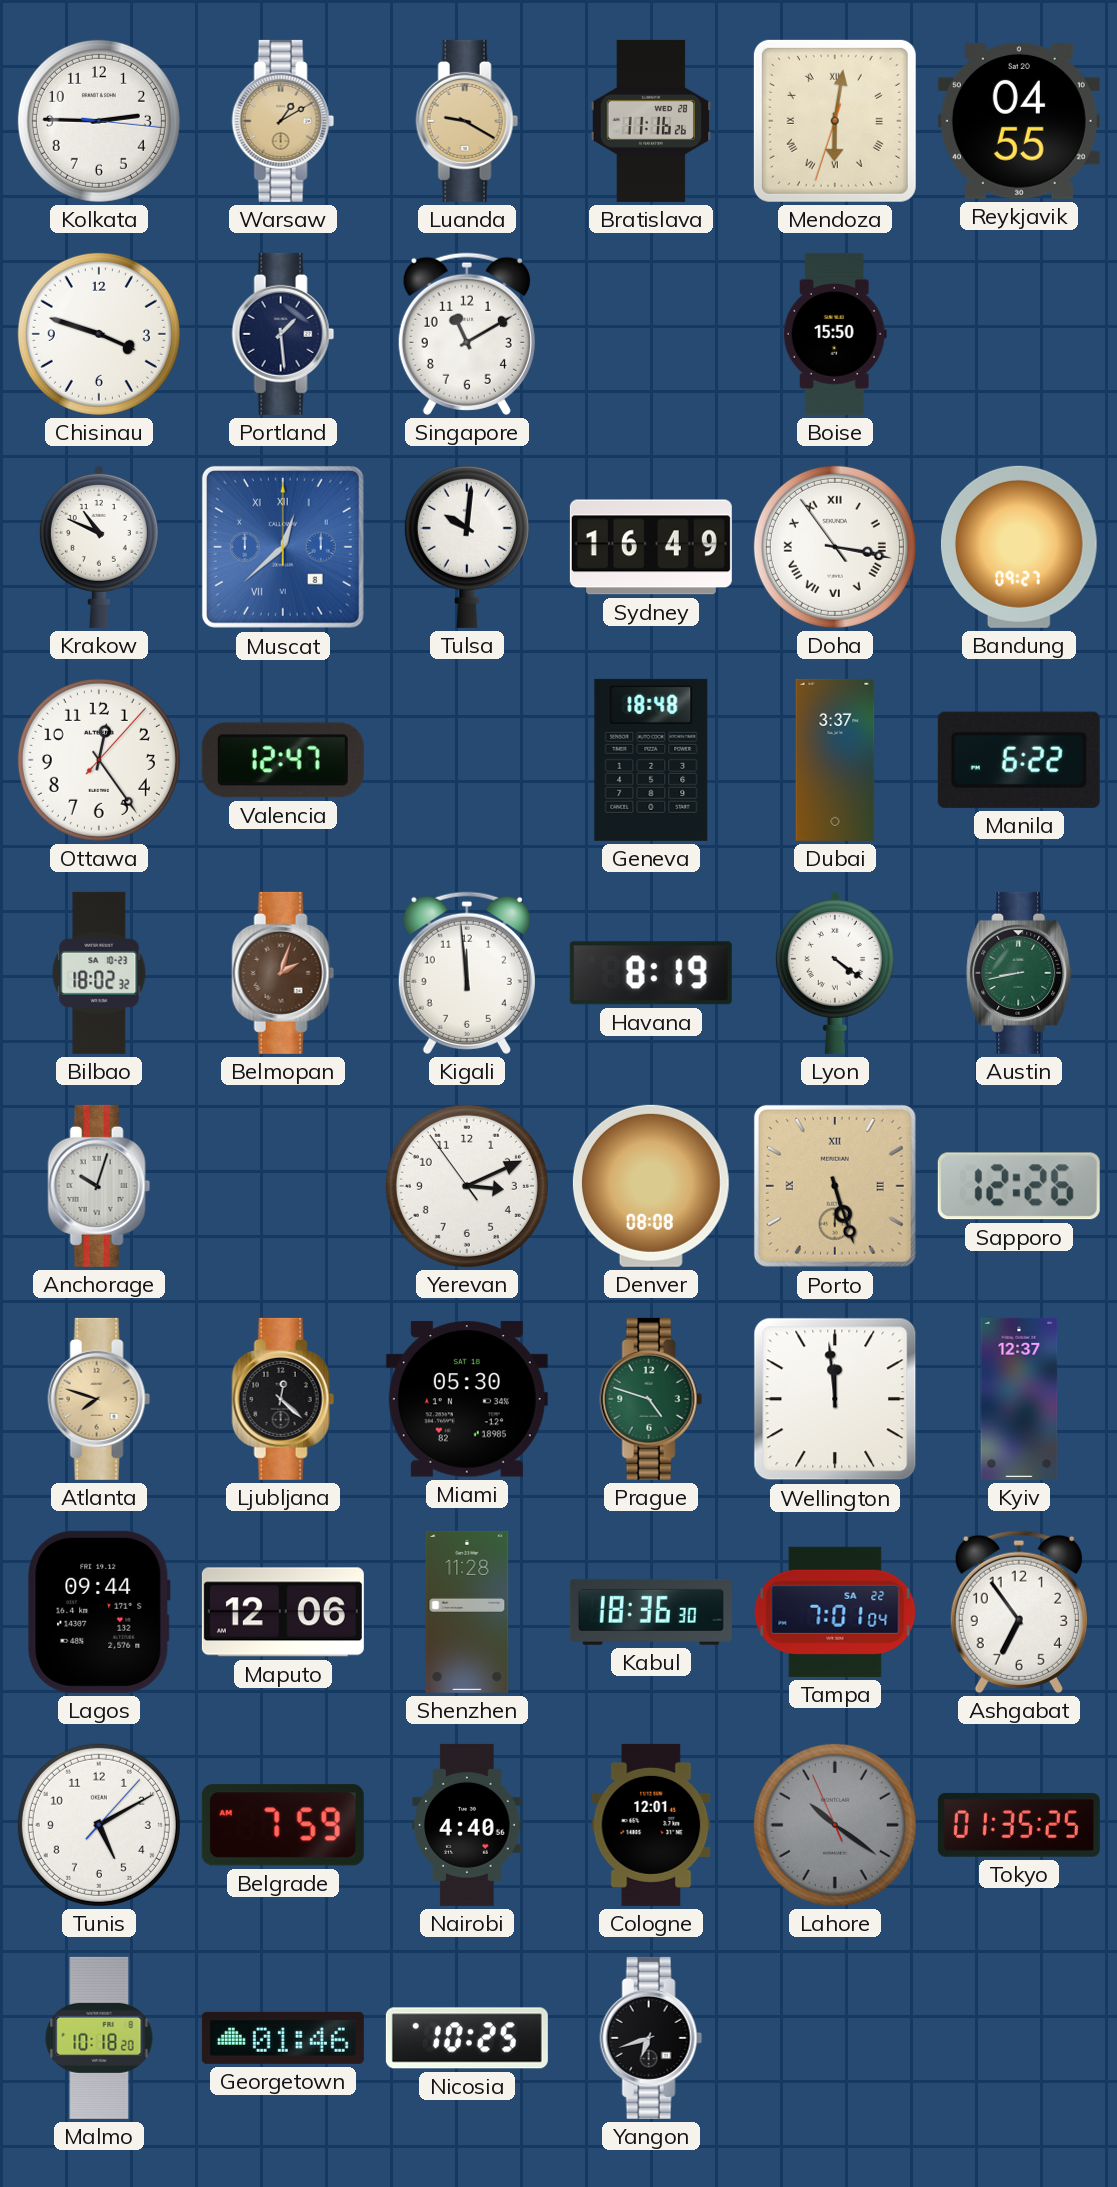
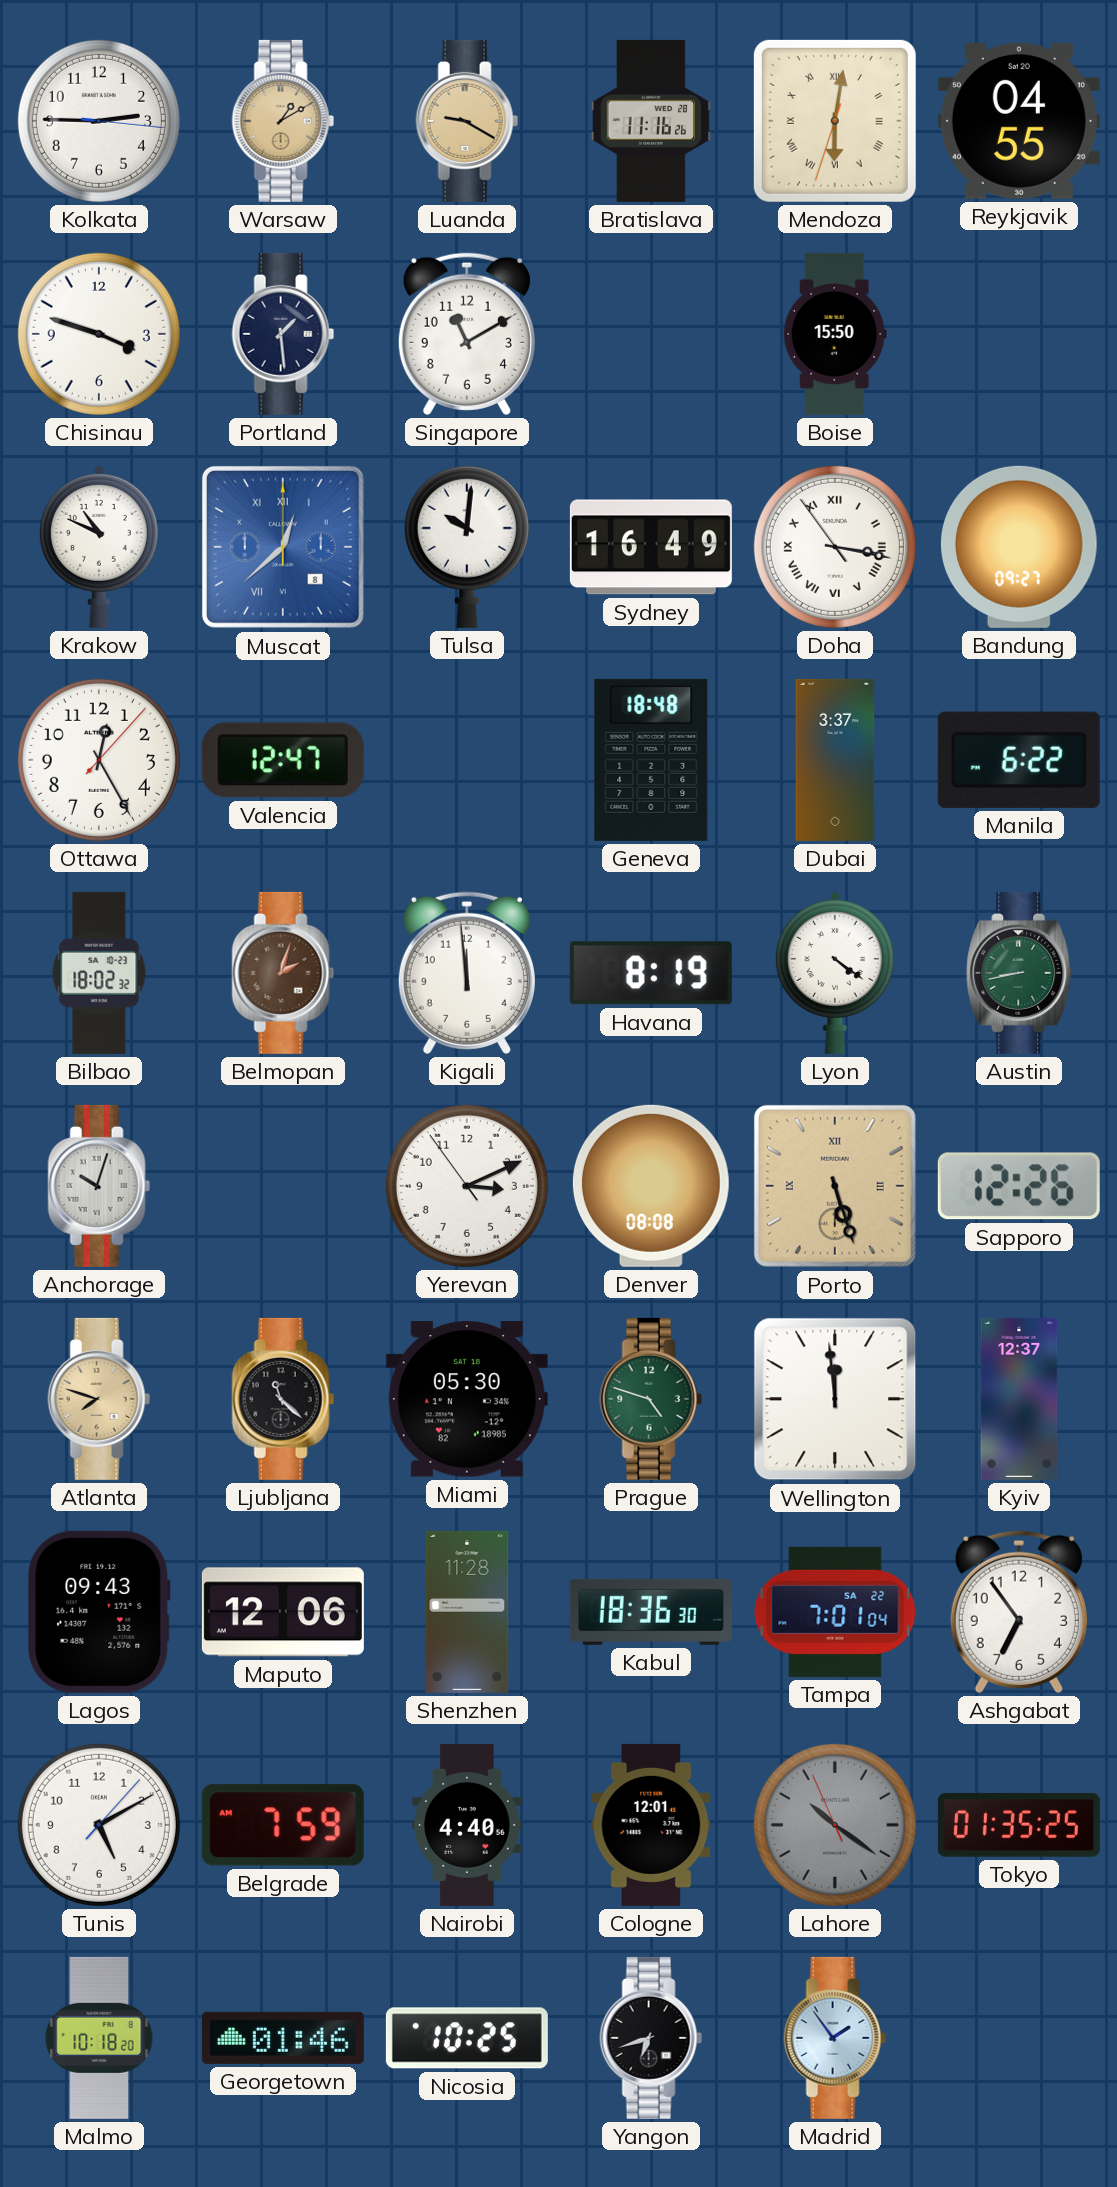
Ottawa: 12:24 -> 12:25
Ljubljana: 12:22 -> 11:22
Lagos: 09:44 -> 09:43
Madrid: none -> 1:54
